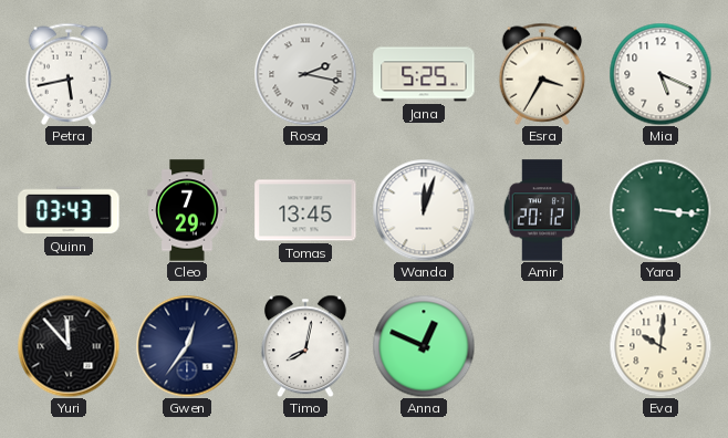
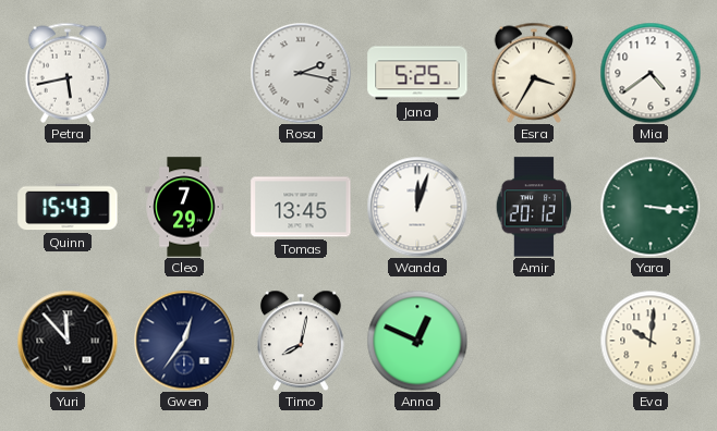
Mia: 5:19 -> 4:39
Quinn: 03:43 -> 15:43
